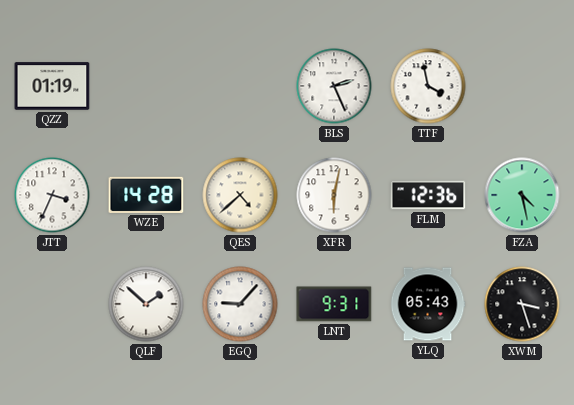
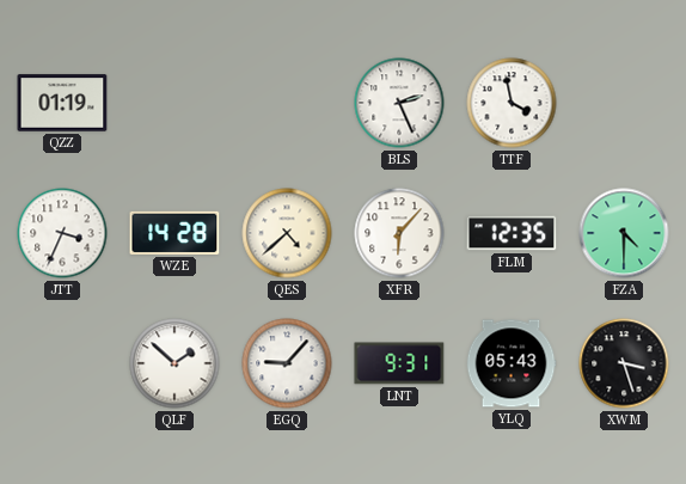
XFR: 6:02 -> 6:07
FLM: 12:36 -> 12:35
FZA: 4:28 -> 4:30
